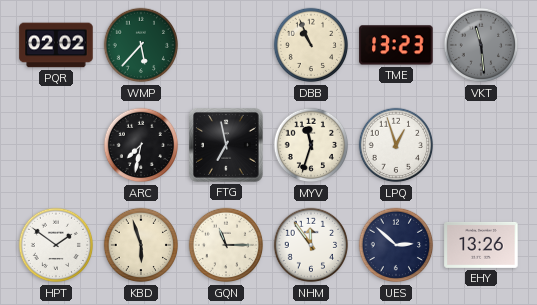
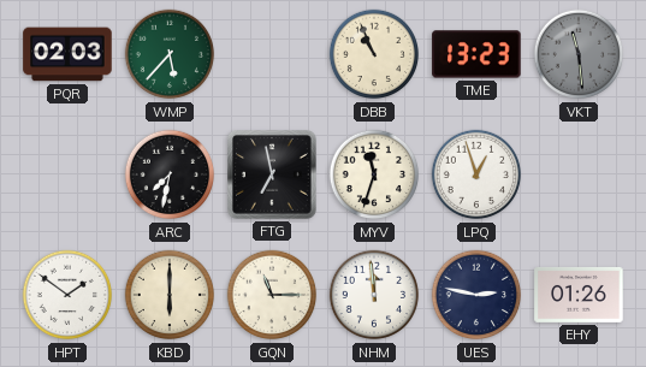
PQR: 02:02 -> 02:03
KBD: 5:57 -> 6:00
NHM: 11:54 -> 11:59
UES: 2:52 -> 2:47
EHY: 13:26 -> 01:26
